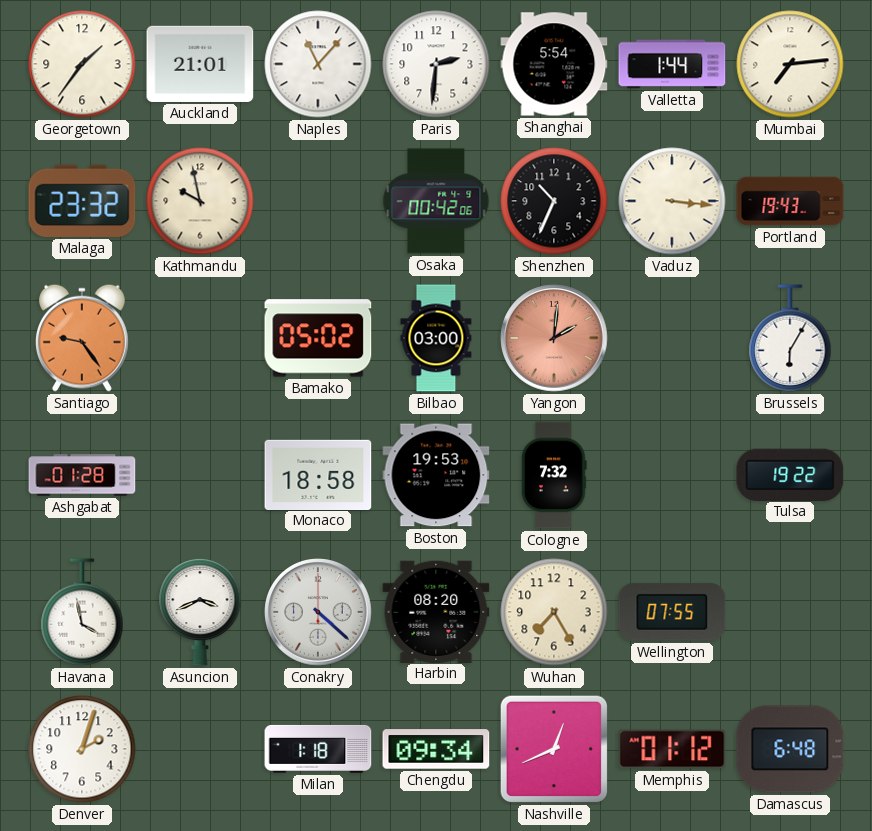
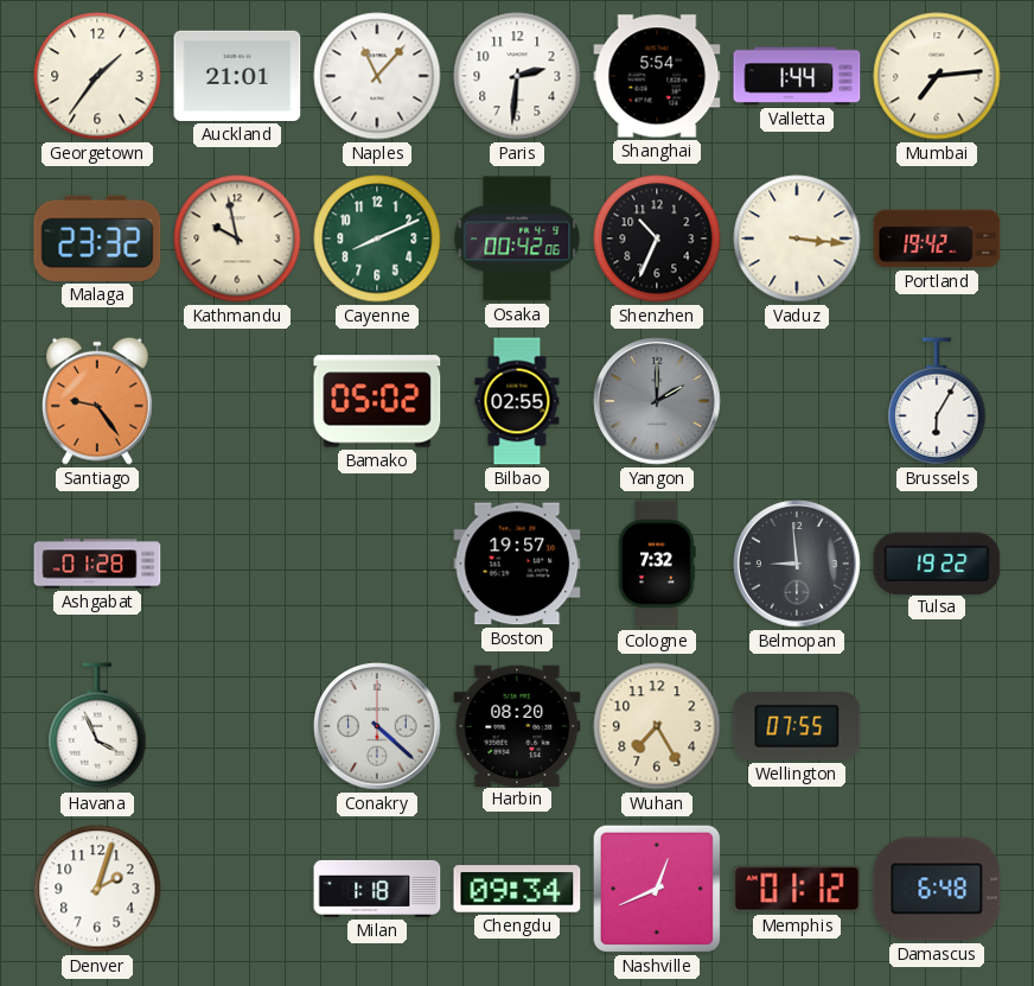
Cayenne: none -> 8:11
Portland: 19:43 -> 19:42
Bilbao: 03:00 -> 02:55
Yangon: 2:01 -> 2:00
Yangon dial: salmon -> grey
Monaco: 18:58 -> none
Boston: 19:53 -> 19:57
Belmopan: none -> 8:59
Havana: 3:58 -> 3:56
Asuncion: 3:41 -> none
